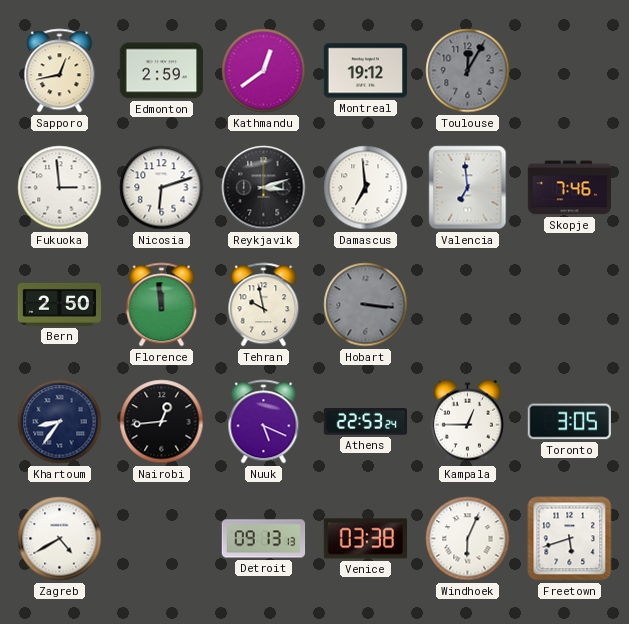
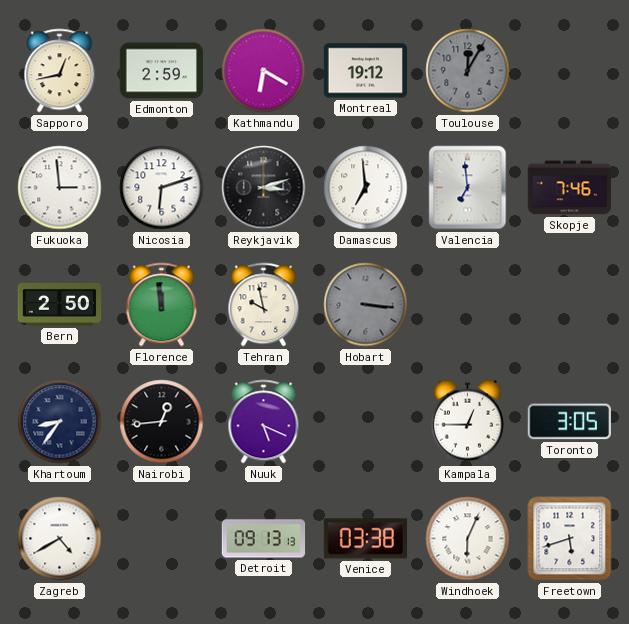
Kathmandu: 12:39 -> 6:20
Athens: 22:53 -> none
